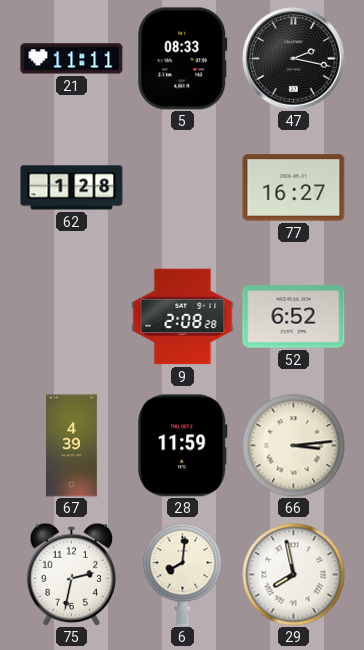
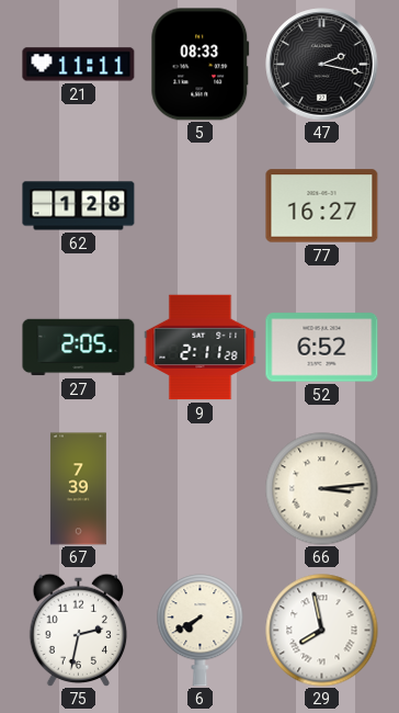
27: none -> 2:05
9: 2:08 -> 2:11
67: 4:39 -> 7:39
28: 11:59 -> none
6: 8:01 -> 7:40
